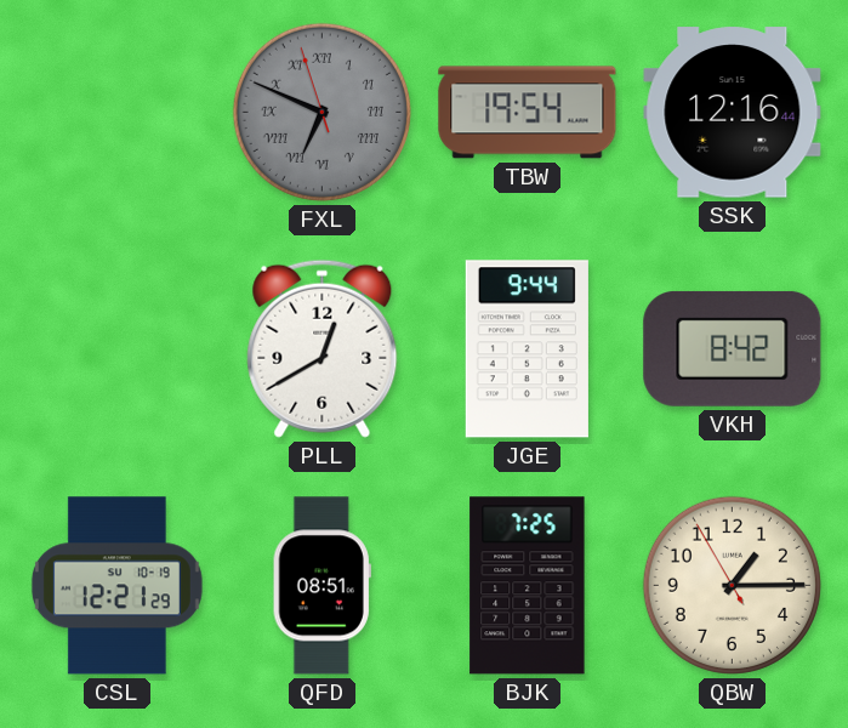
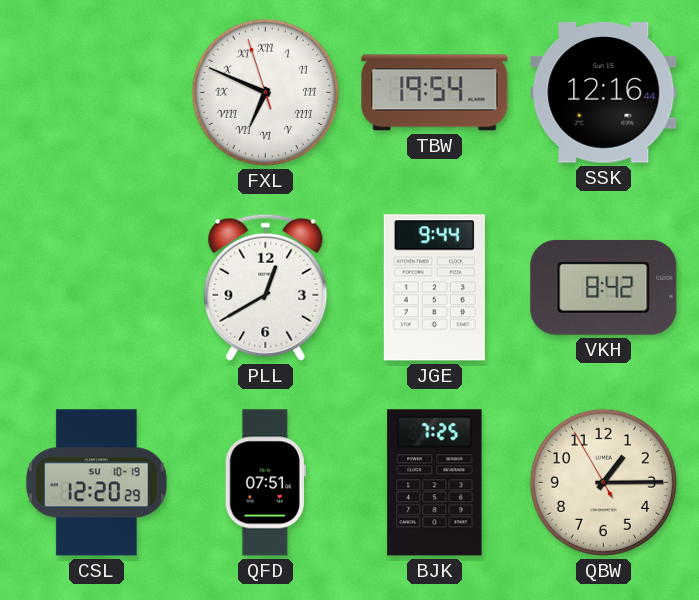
FXL dial: grey -> white
CSL: 12:21 -> 12:20
QFD: 08:51 -> 07:51
